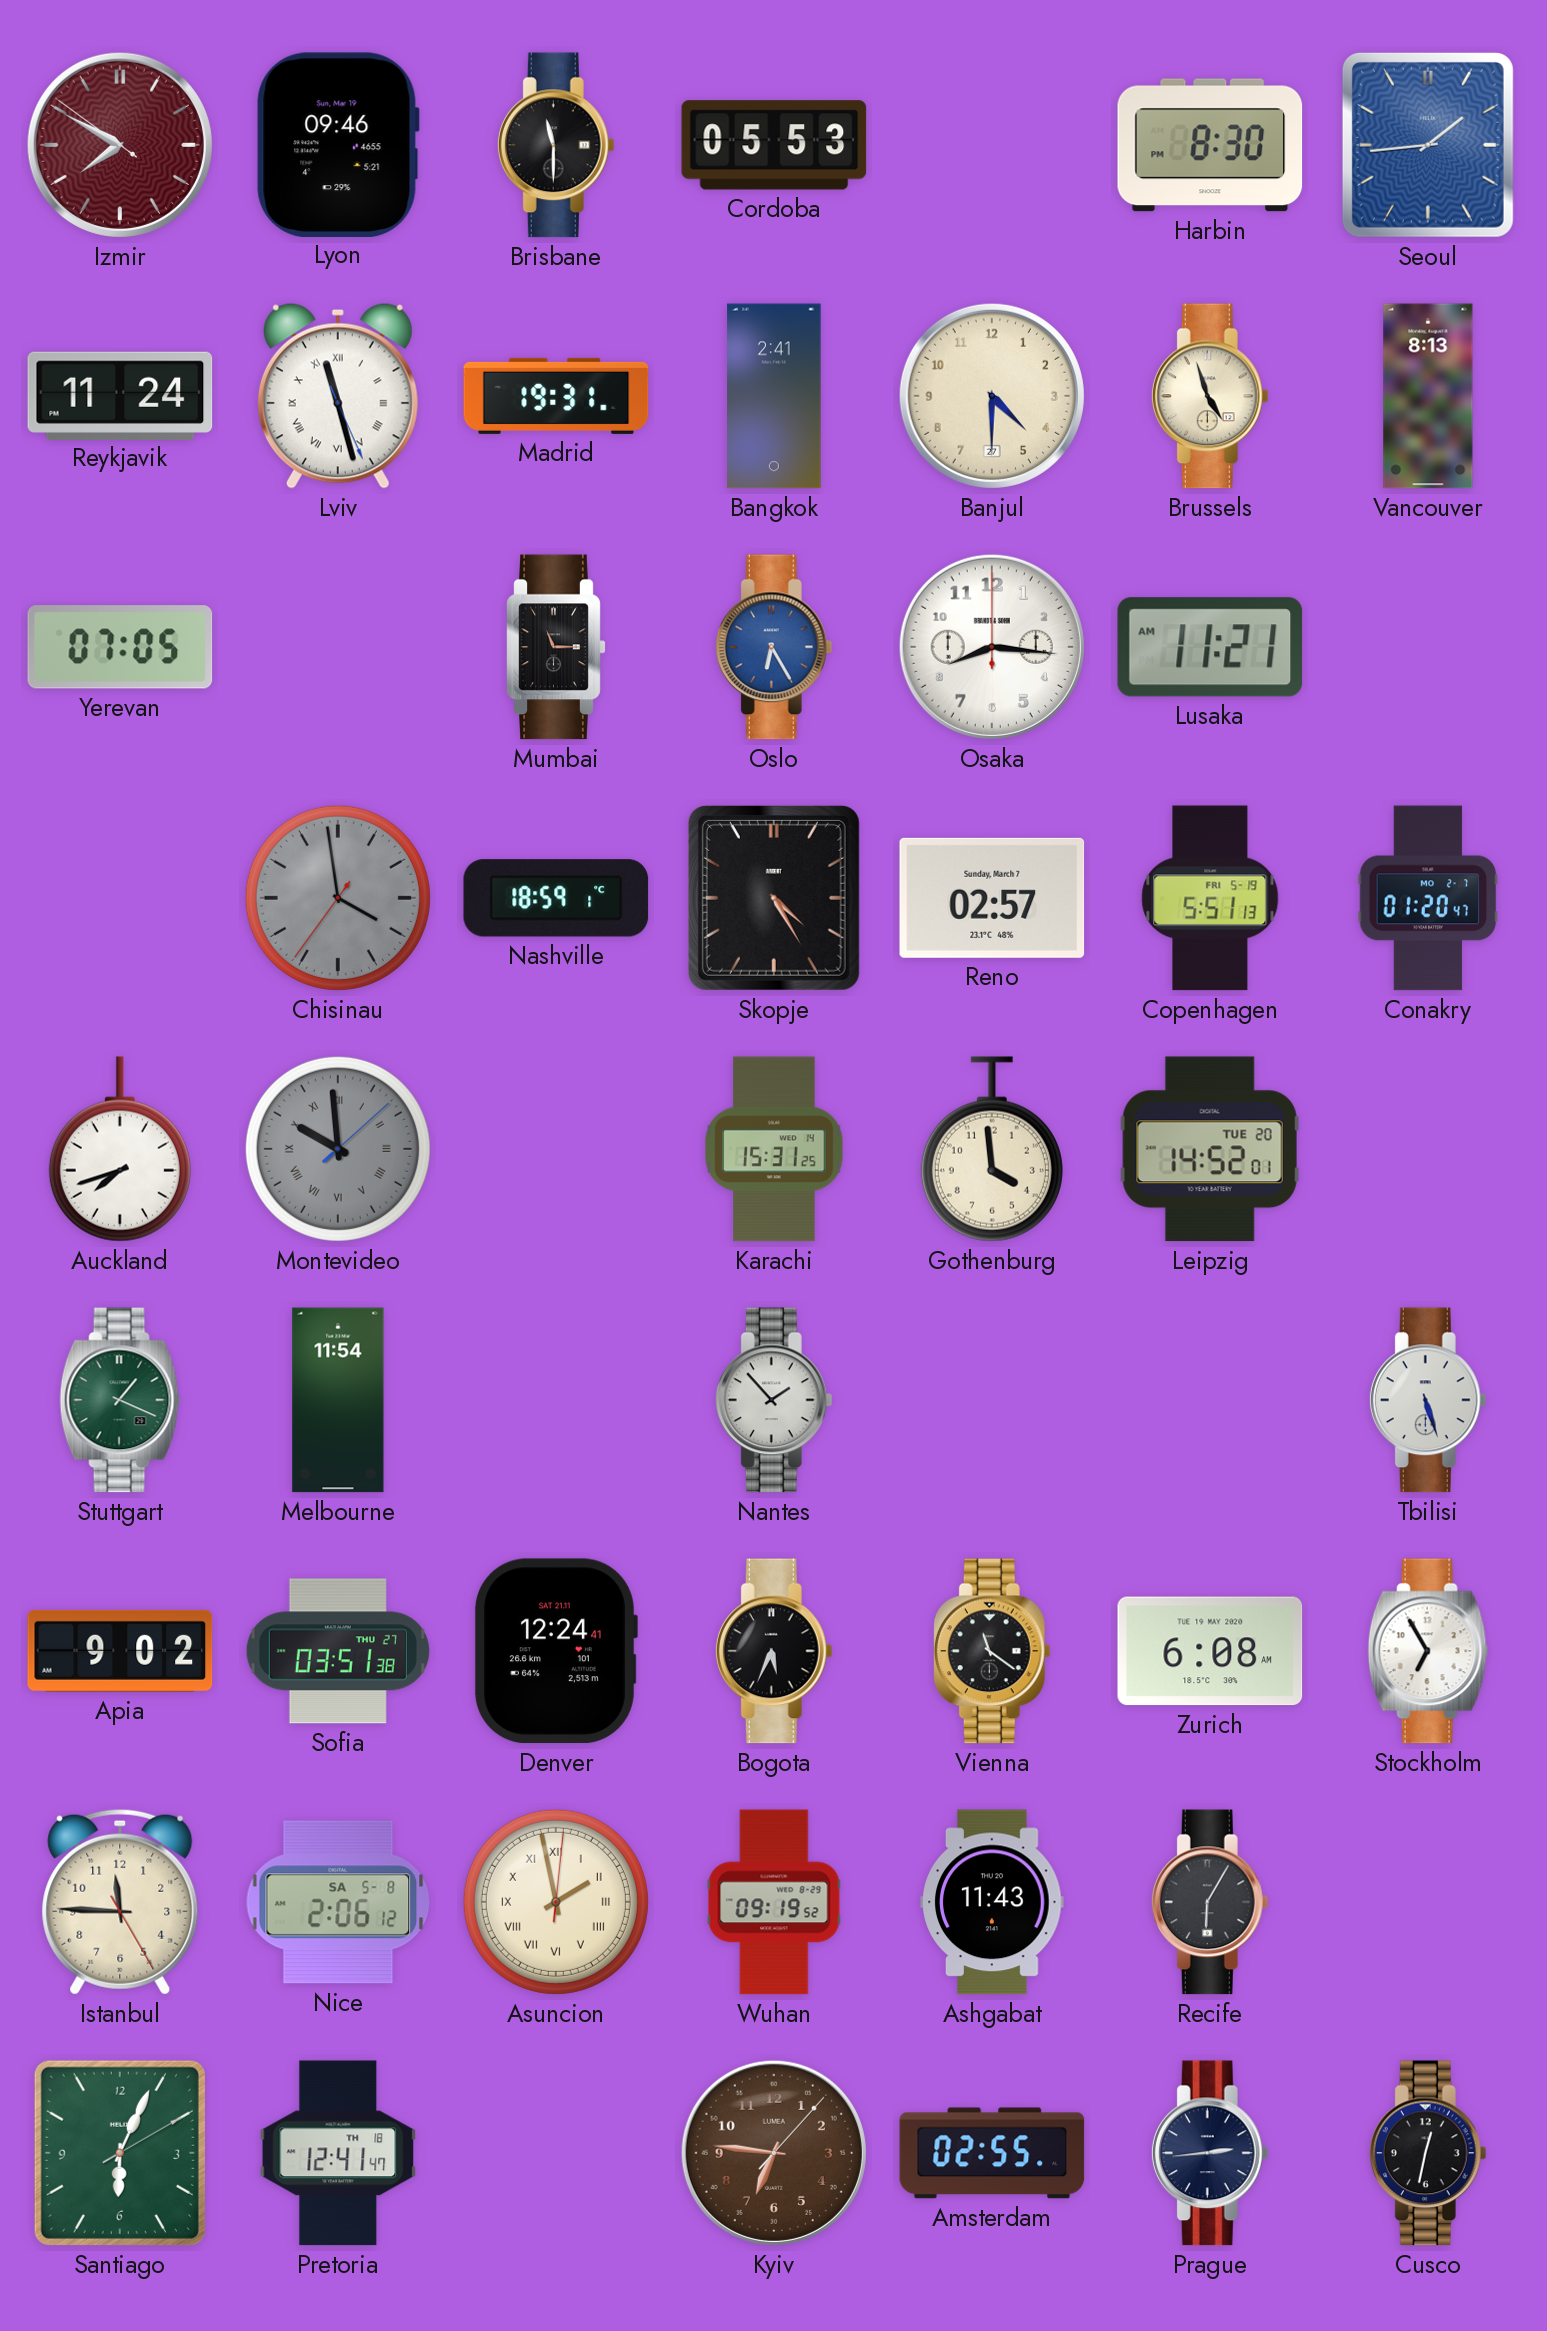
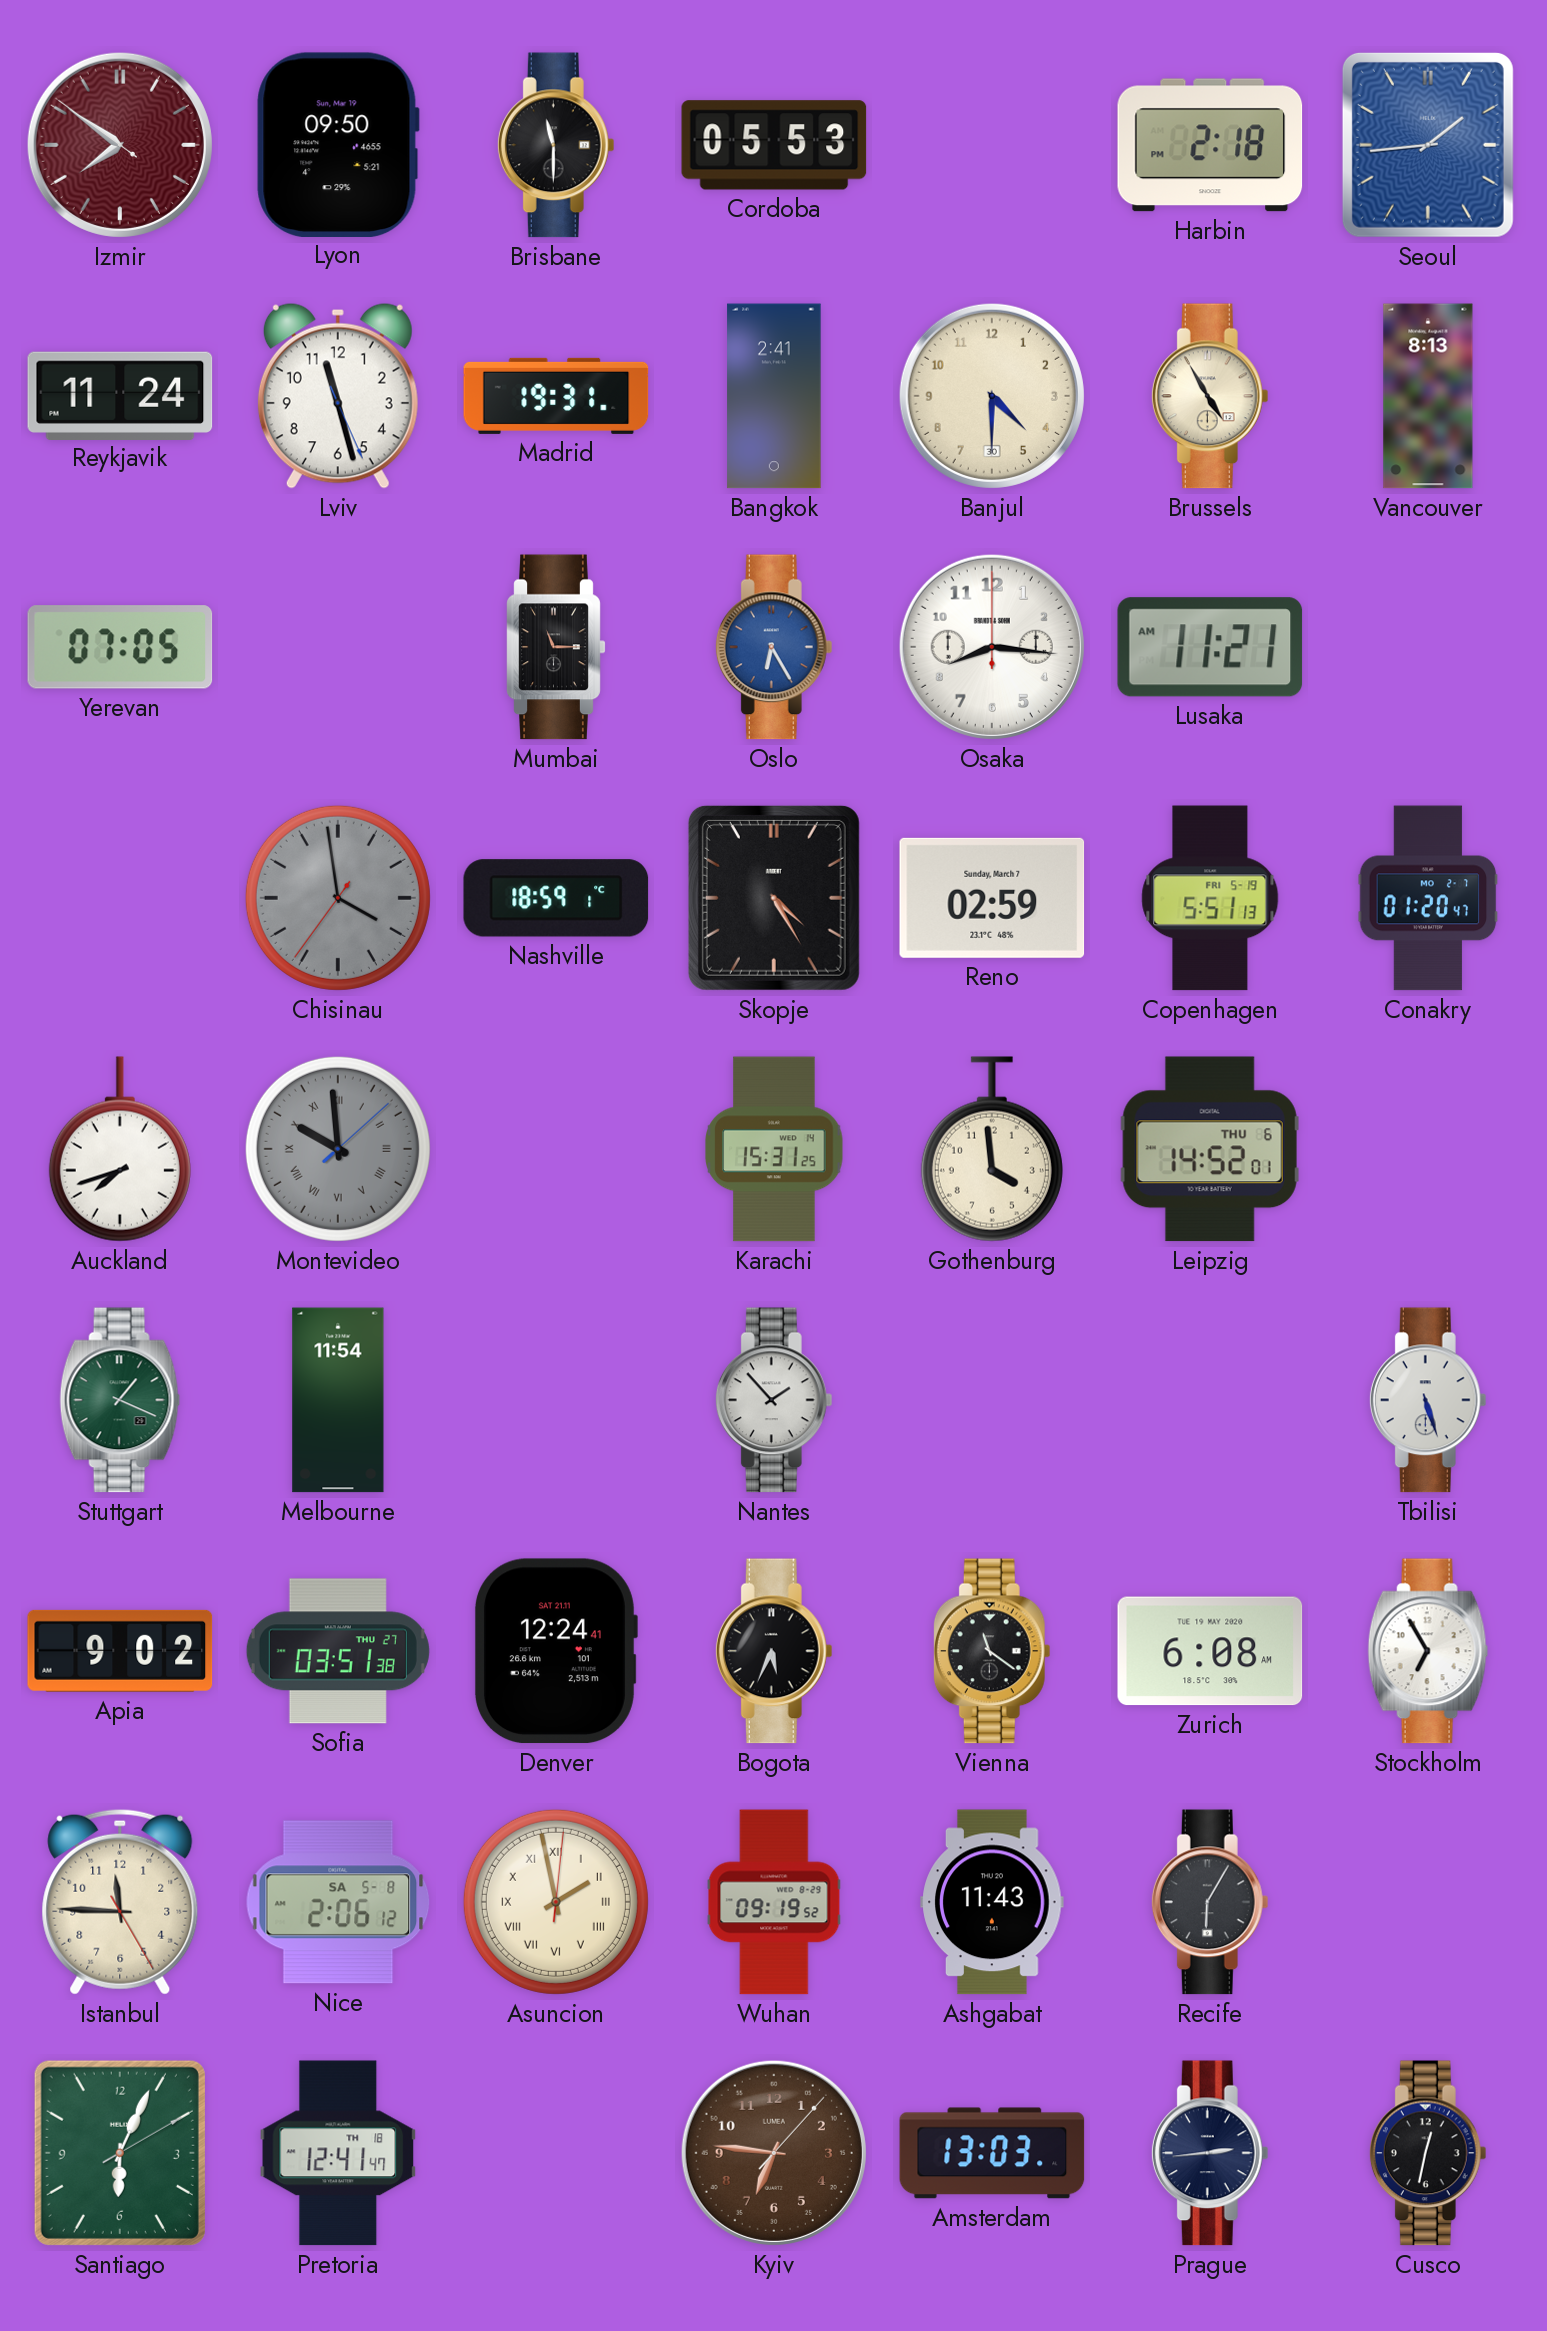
Izmir: 7:49 -> 7:50
Lyon: 09:46 -> 09:50
Harbin: 8:30 -> 2:18
Lviv numerals: Roman -> Arabic
Banjul date: 27 -> 30
Brussels: 4:57 -> 4:55
Reno: 02:57 -> 02:59
Leipzig date: TUE 20 -> THU 6
Amsterdam: 02:55 -> 13:03
